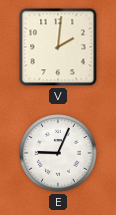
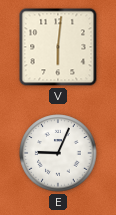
V: 2:01 -> 6:01
